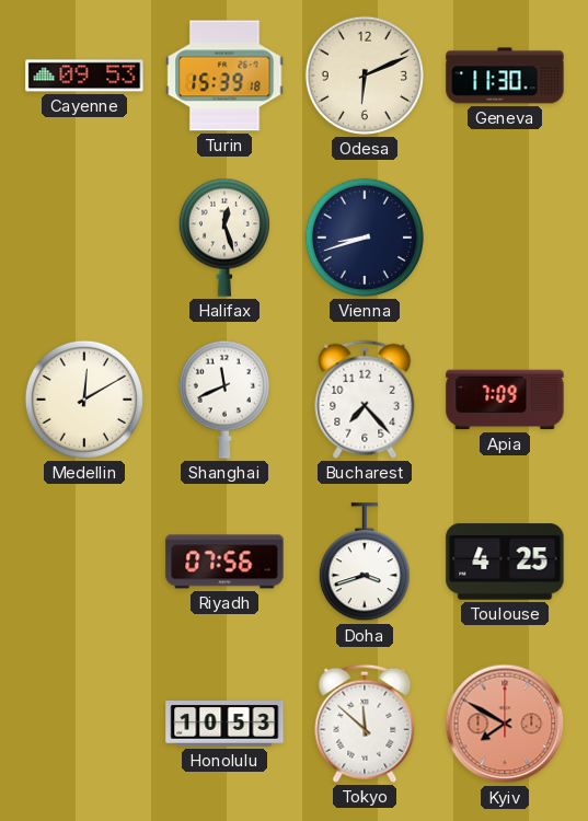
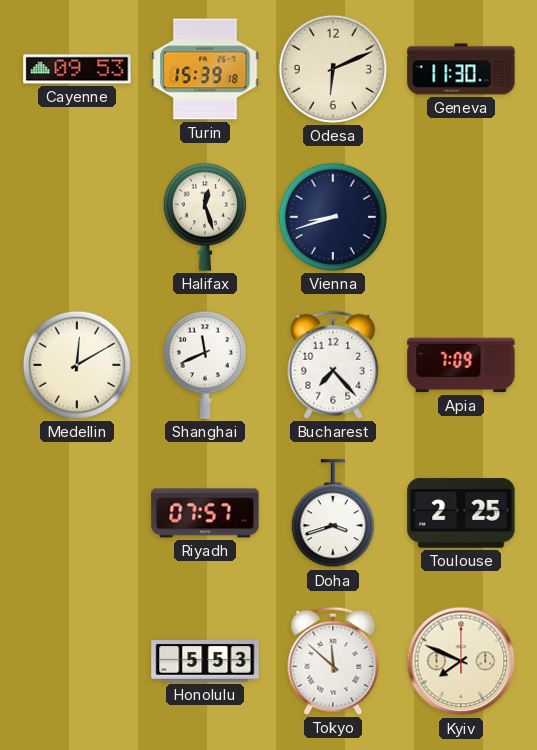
Riyadh: 07:56 -> 07:57
Toulouse: 4:25 -> 2:25
Honolulu: 10:53 -> 5:53
Kyiv: 7:50 -> 7:49
Kyiv dial: salmon -> cream
